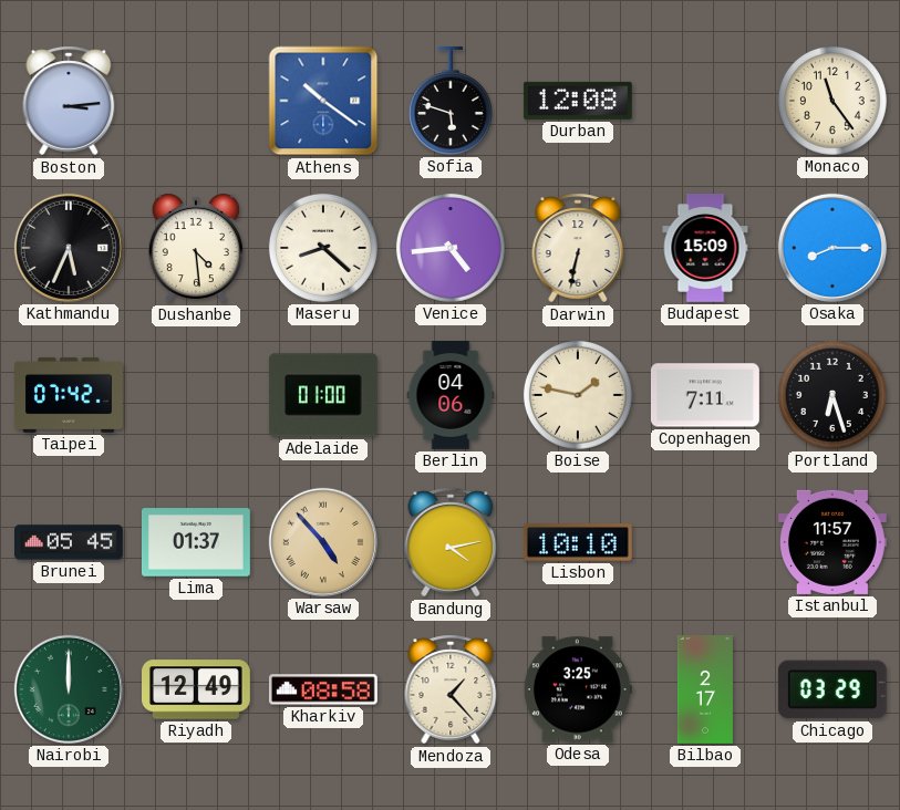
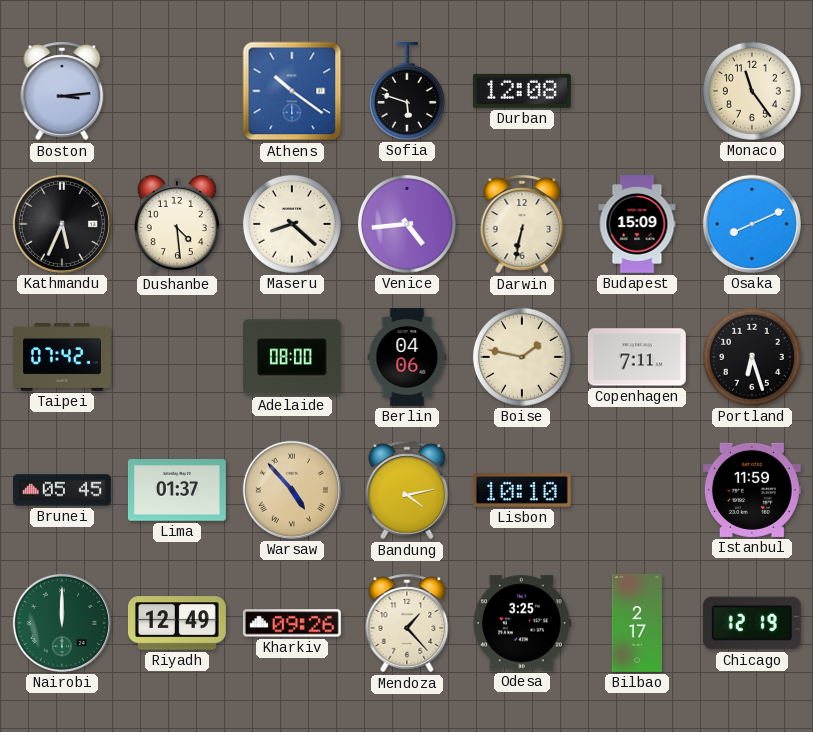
Osaka: 8:15 -> 8:11
Adelaide: 01:00 -> 08:00
Istanbul: 11:57 -> 11:59
Kharkiv: 08:58 -> 09:26
Chicago: 03:29 -> 12:19
